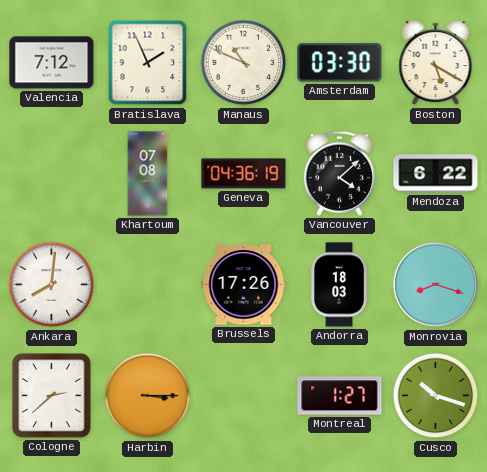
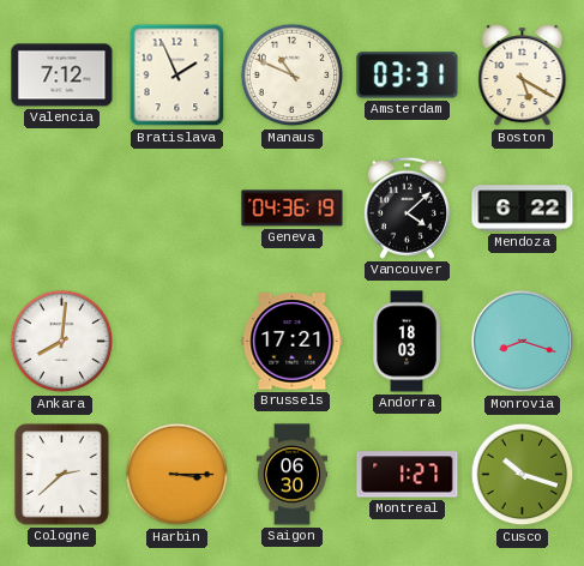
Amsterdam: 03:30 -> 03:31
Khartoum: 07:08 -> none
Brussels: 17:26 -> 17:21
Saigon: none -> 06:30
